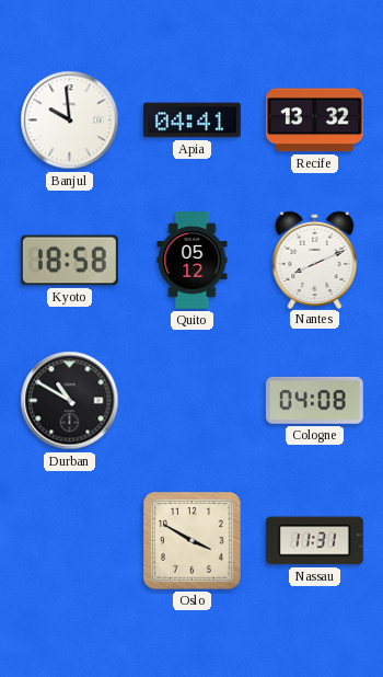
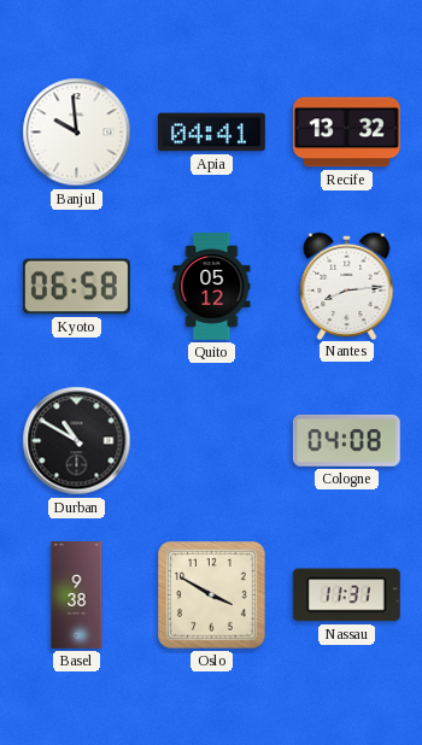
Kyoto: 18:58 -> 06:58
Nantes: 8:11 -> 8:14
Basel: none -> 9:38
